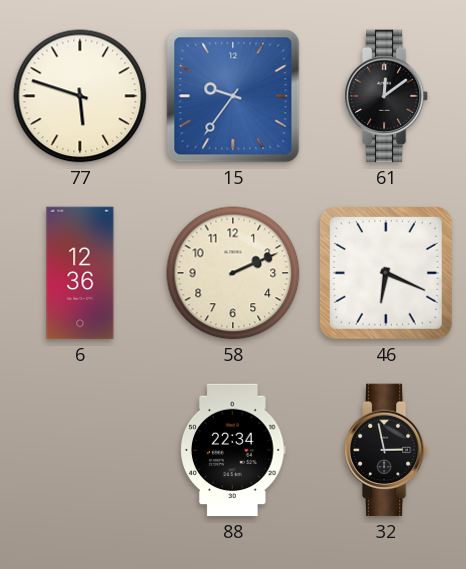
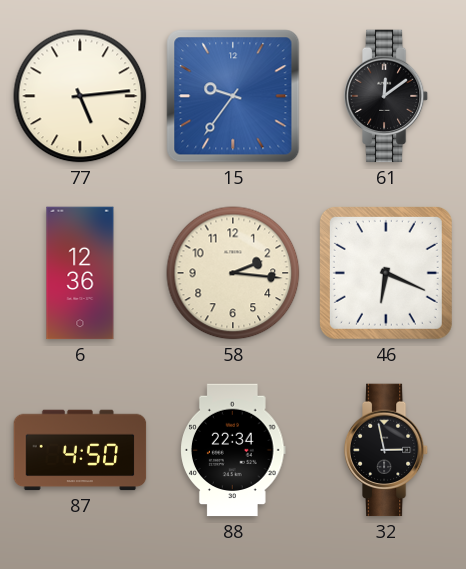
77: 5:48 -> 5:14
58: 2:11 -> 2:16
87: none -> 4:50
